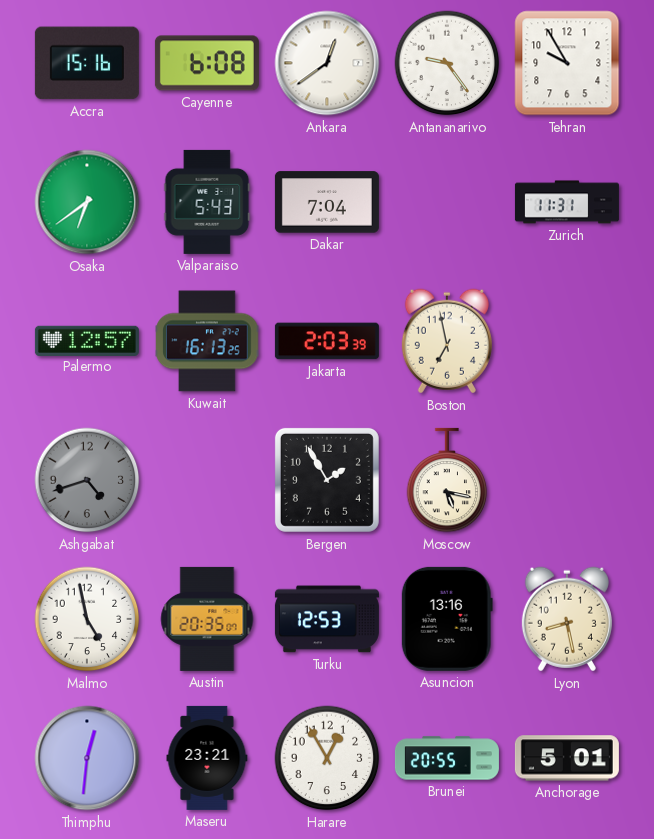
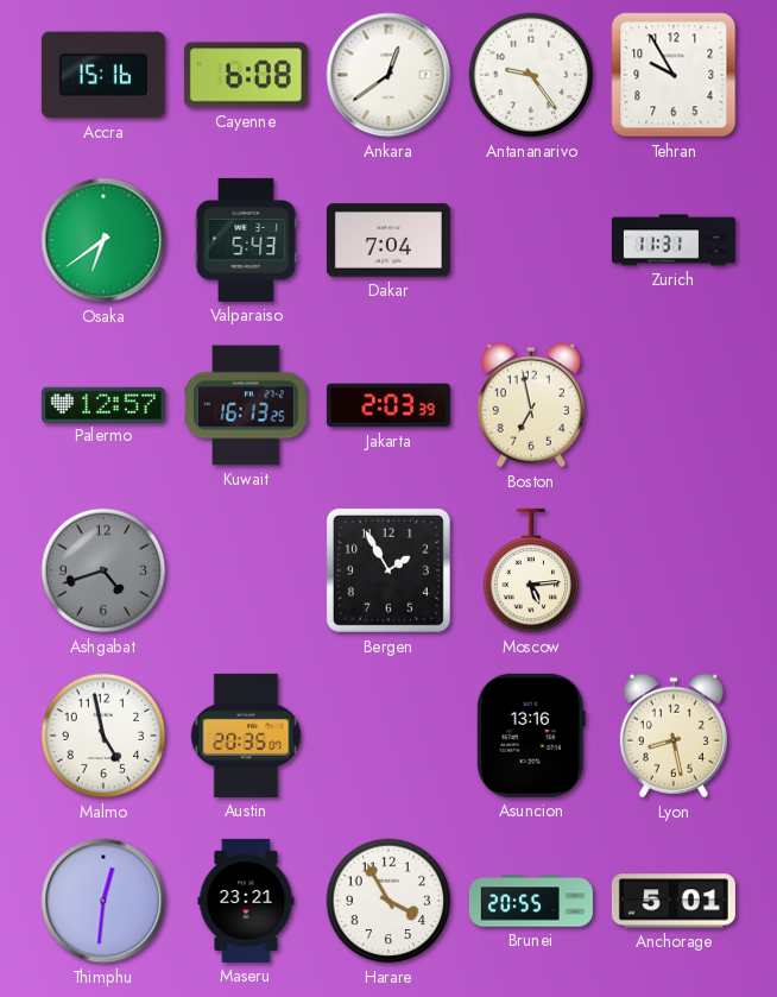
Moscow: 5:17 -> 5:14
Turku: 12:53 -> none
Harare: 12:55 -> 3:55
